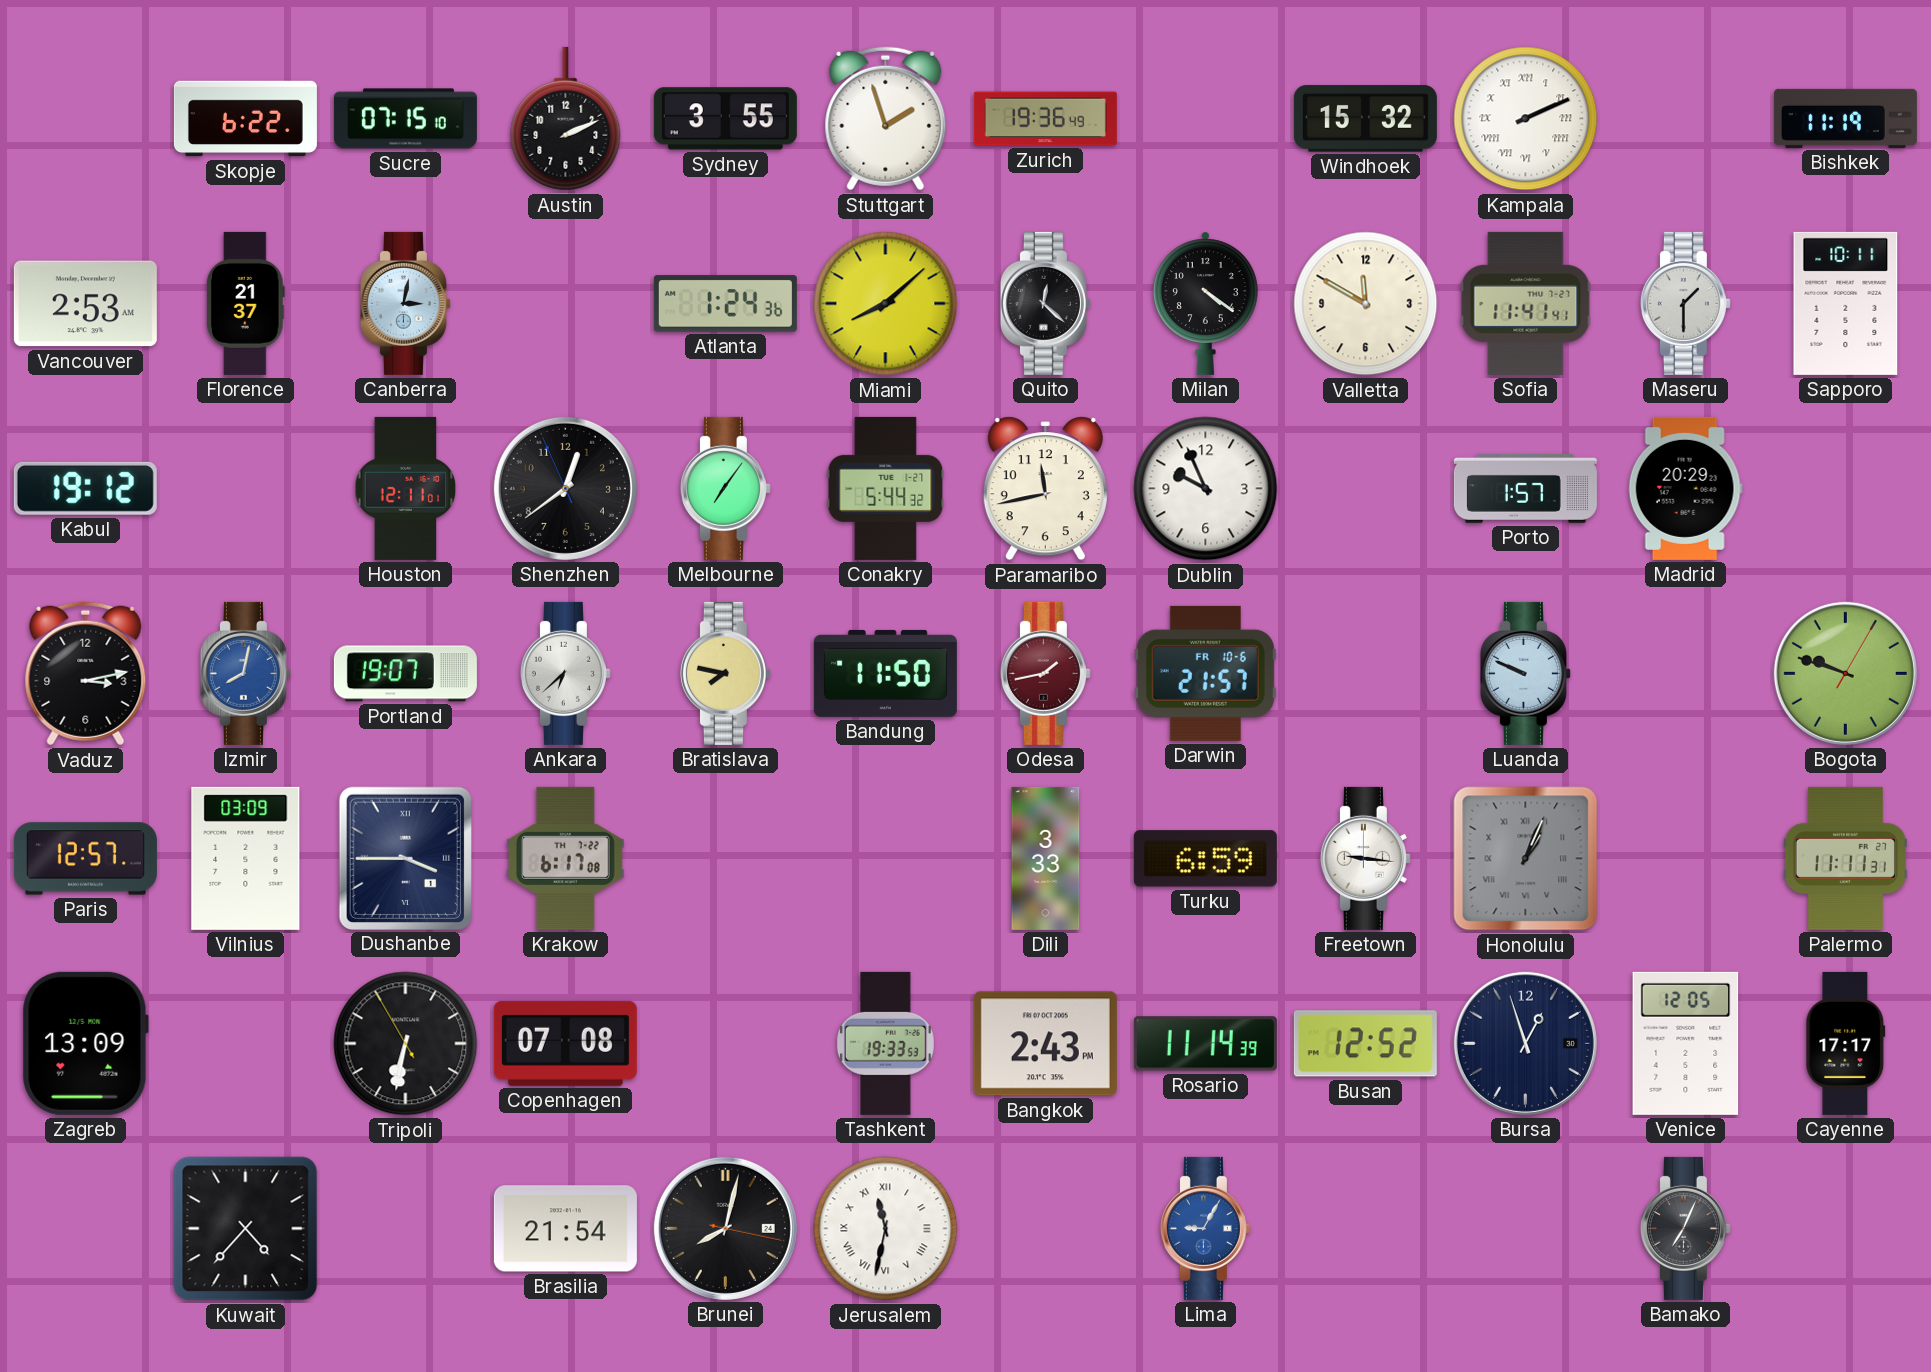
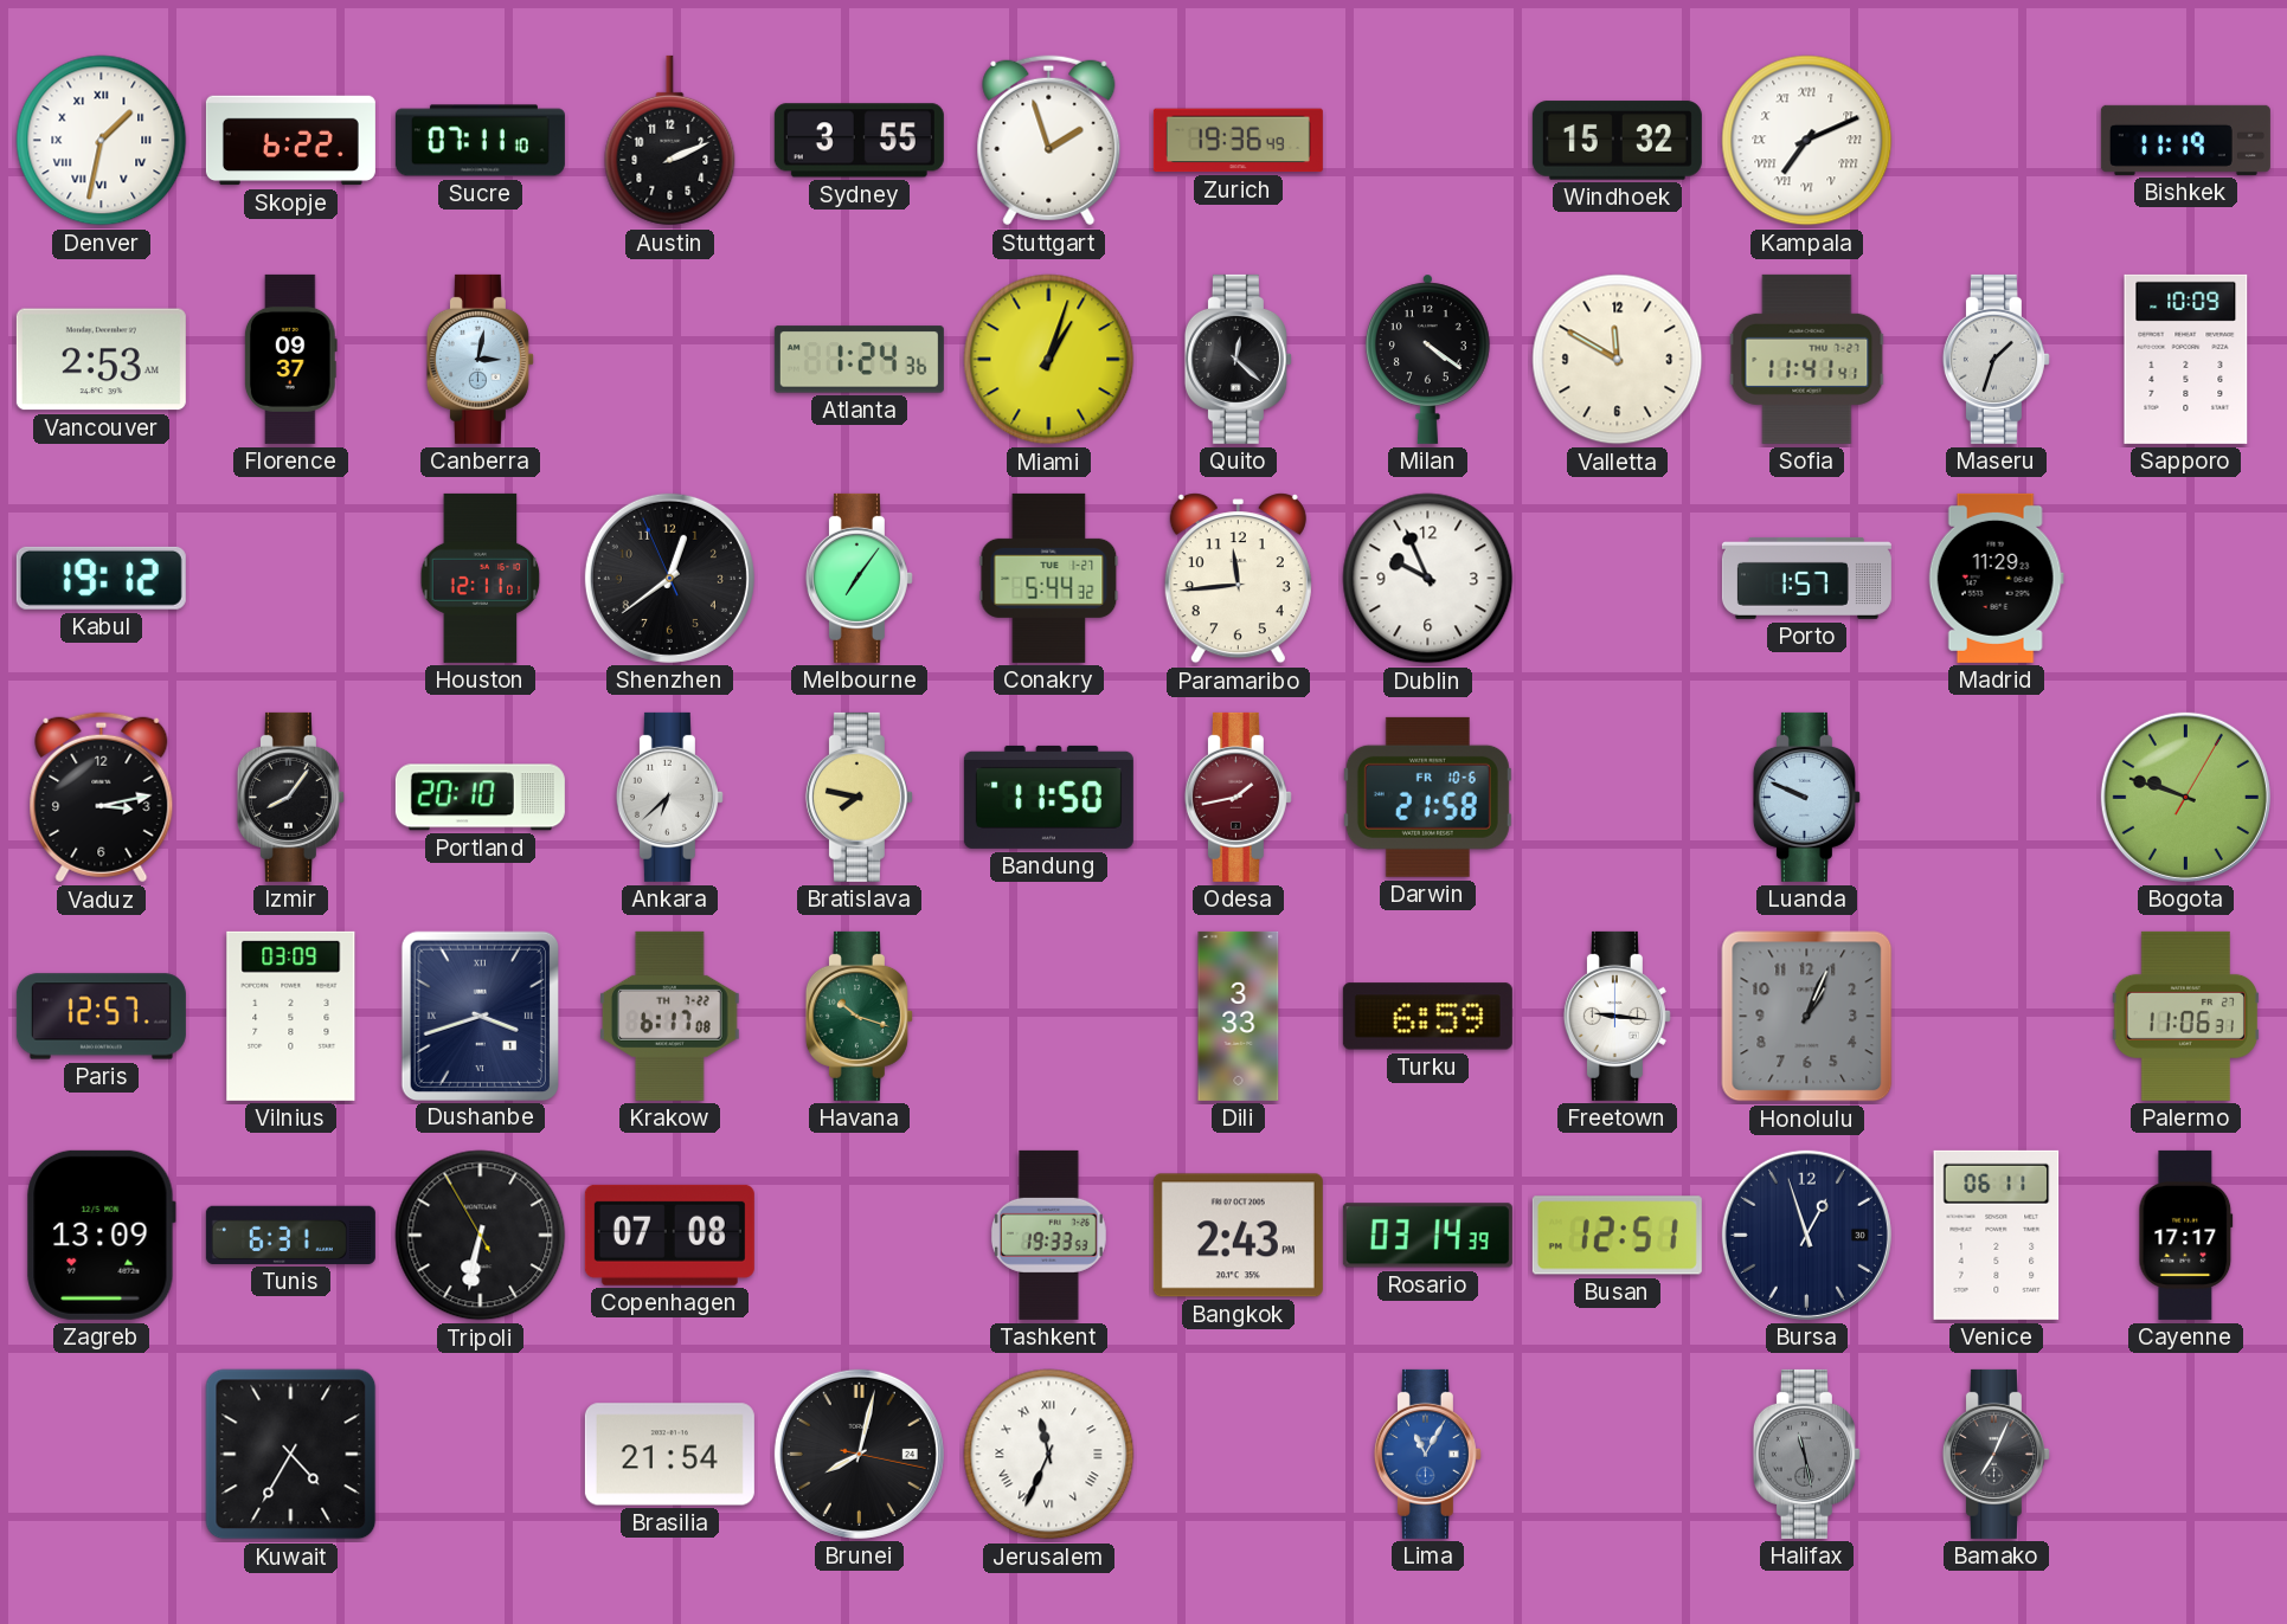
Denver: none -> 1:32
Sucre: 07:15 -> 07:11
Kampala: 2:11 -> 7:11
Florence: 21:37 -> 09:37
Miami: 8:08 -> 1:03
Maseru: 1:30 -> 1:33
Sapporo: 10:11 -> 10:09
Paramaribo: 11:43 -> 11:44
Madrid: 20:29 -> 11:29
Izmir: 8:02 -> 8:06
Izmir dial: blue -> black
Portland: 19:07 -> 20:10
Darwin: 21:57 -> 21:58
Dushanbe: 3:45 -> 3:42
Havana: none -> 10:18
Honolulu numerals: Roman -> Arabic
Palermo: 11:11 -> 11:06
Tunis: none -> 6:31
Rosario: 11:14 -> 03:14
Busan: 12:52 -> 12:51
Venice: 12:05 -> 06:11
Kuwait: 4:37 -> 4:35
Jerusalem: 11:32 -> 11:34
Lima: 9:05 -> 11:05
Halifax: none -> 11:28
